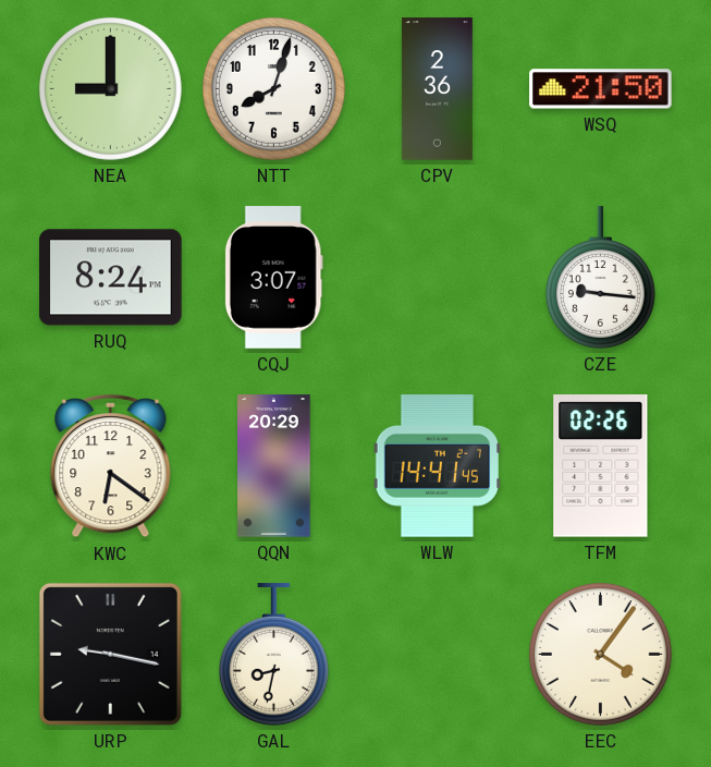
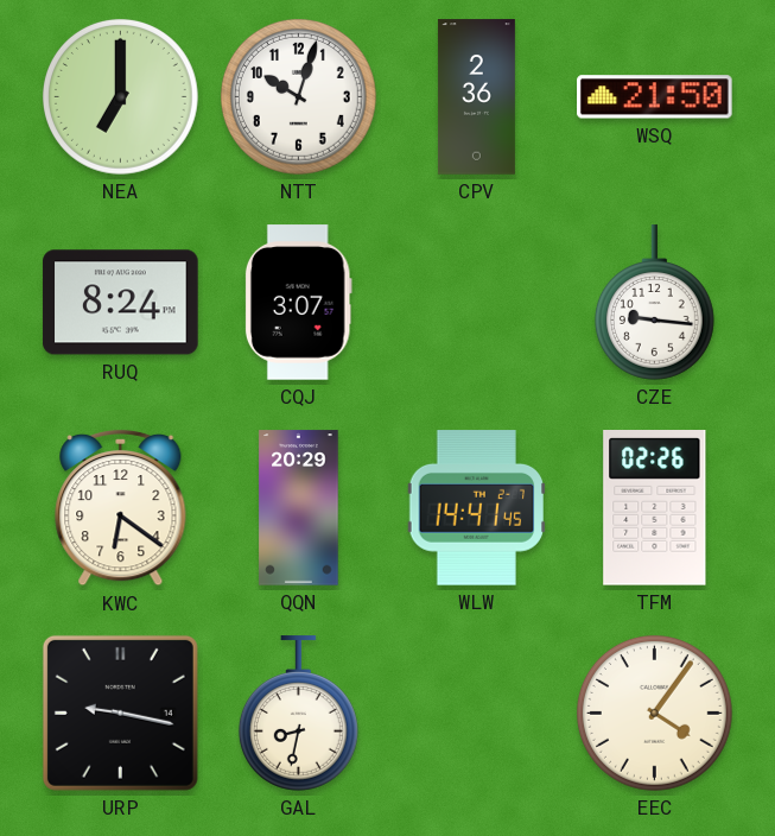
NEA: 9:00 -> 7:00
NTT: 8:03 -> 10:03
